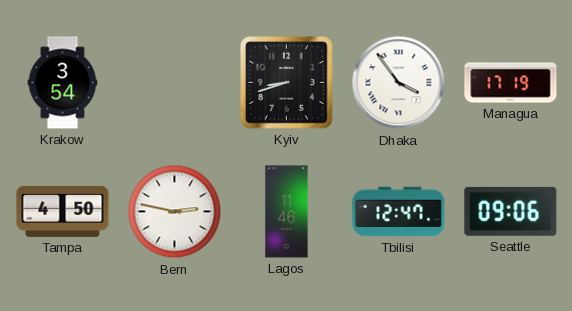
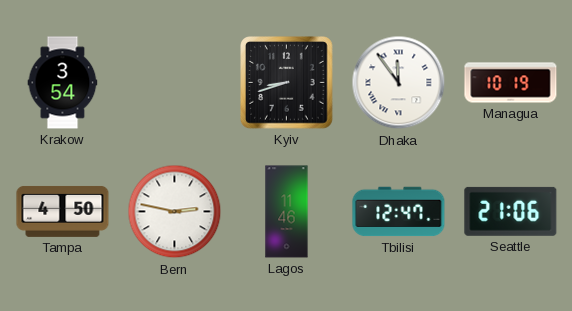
Dhaka: 3:54 -> 11:54
Managua: 17:19 -> 10:19
Seattle: 09:06 -> 21:06
